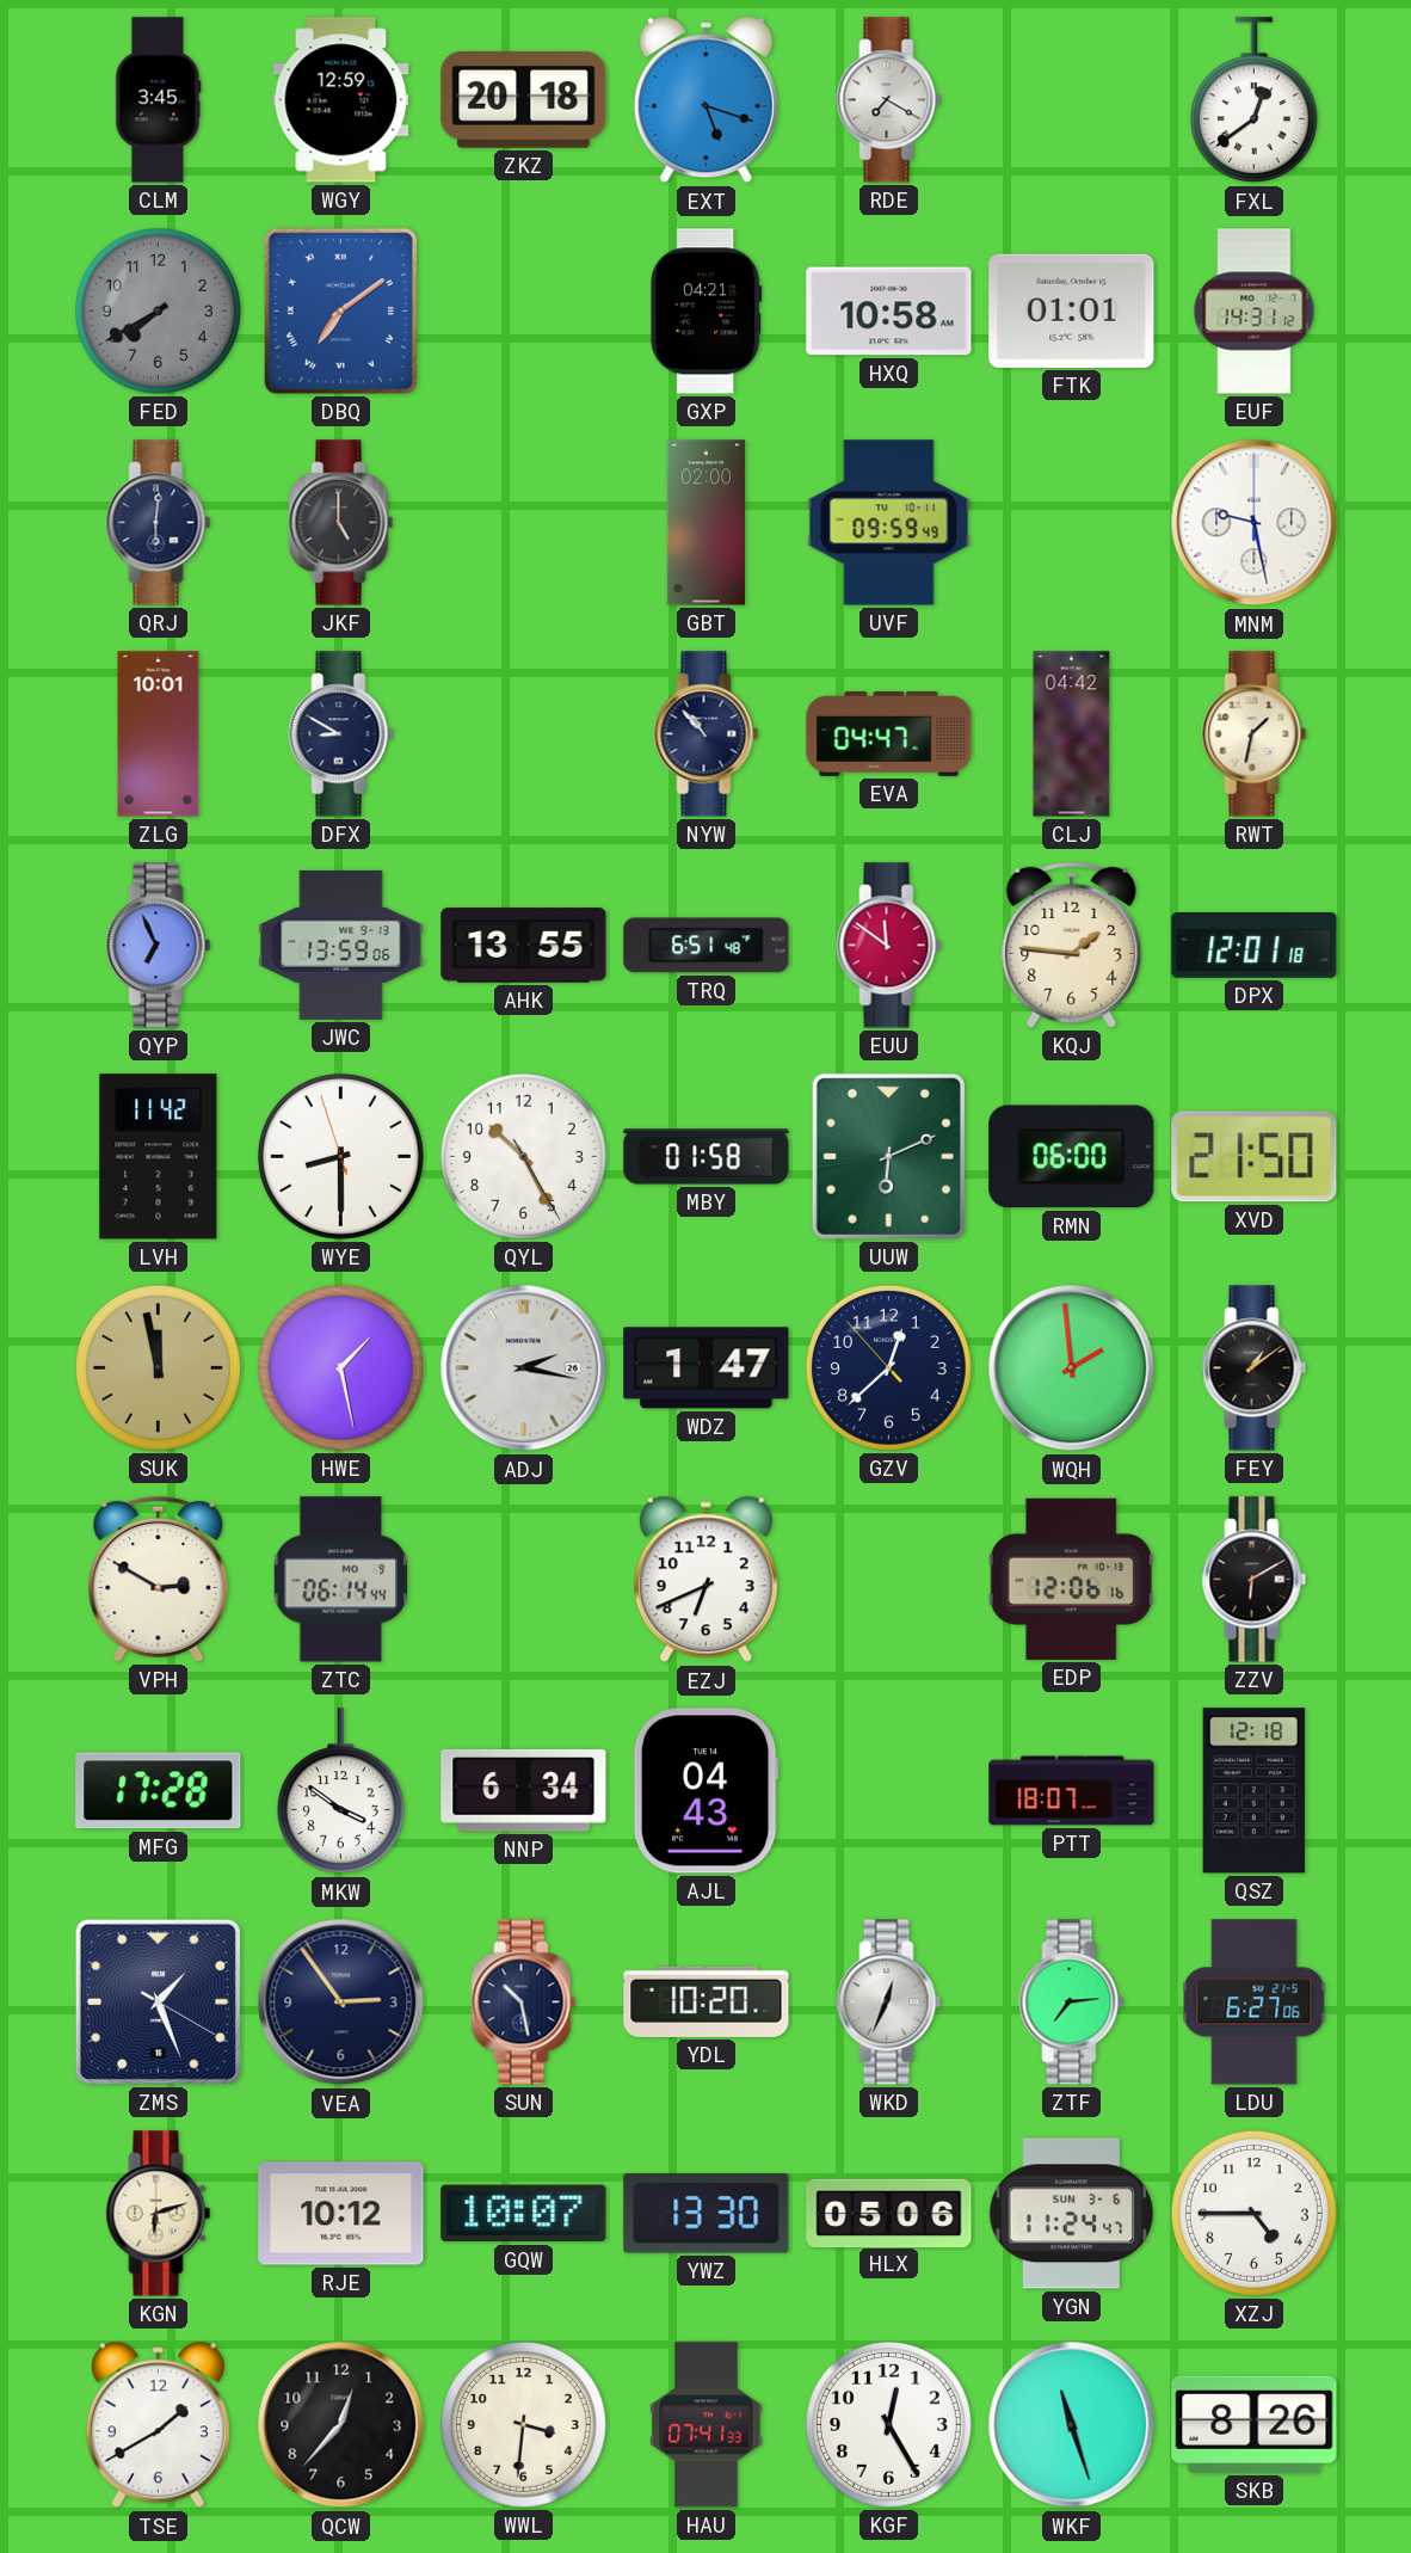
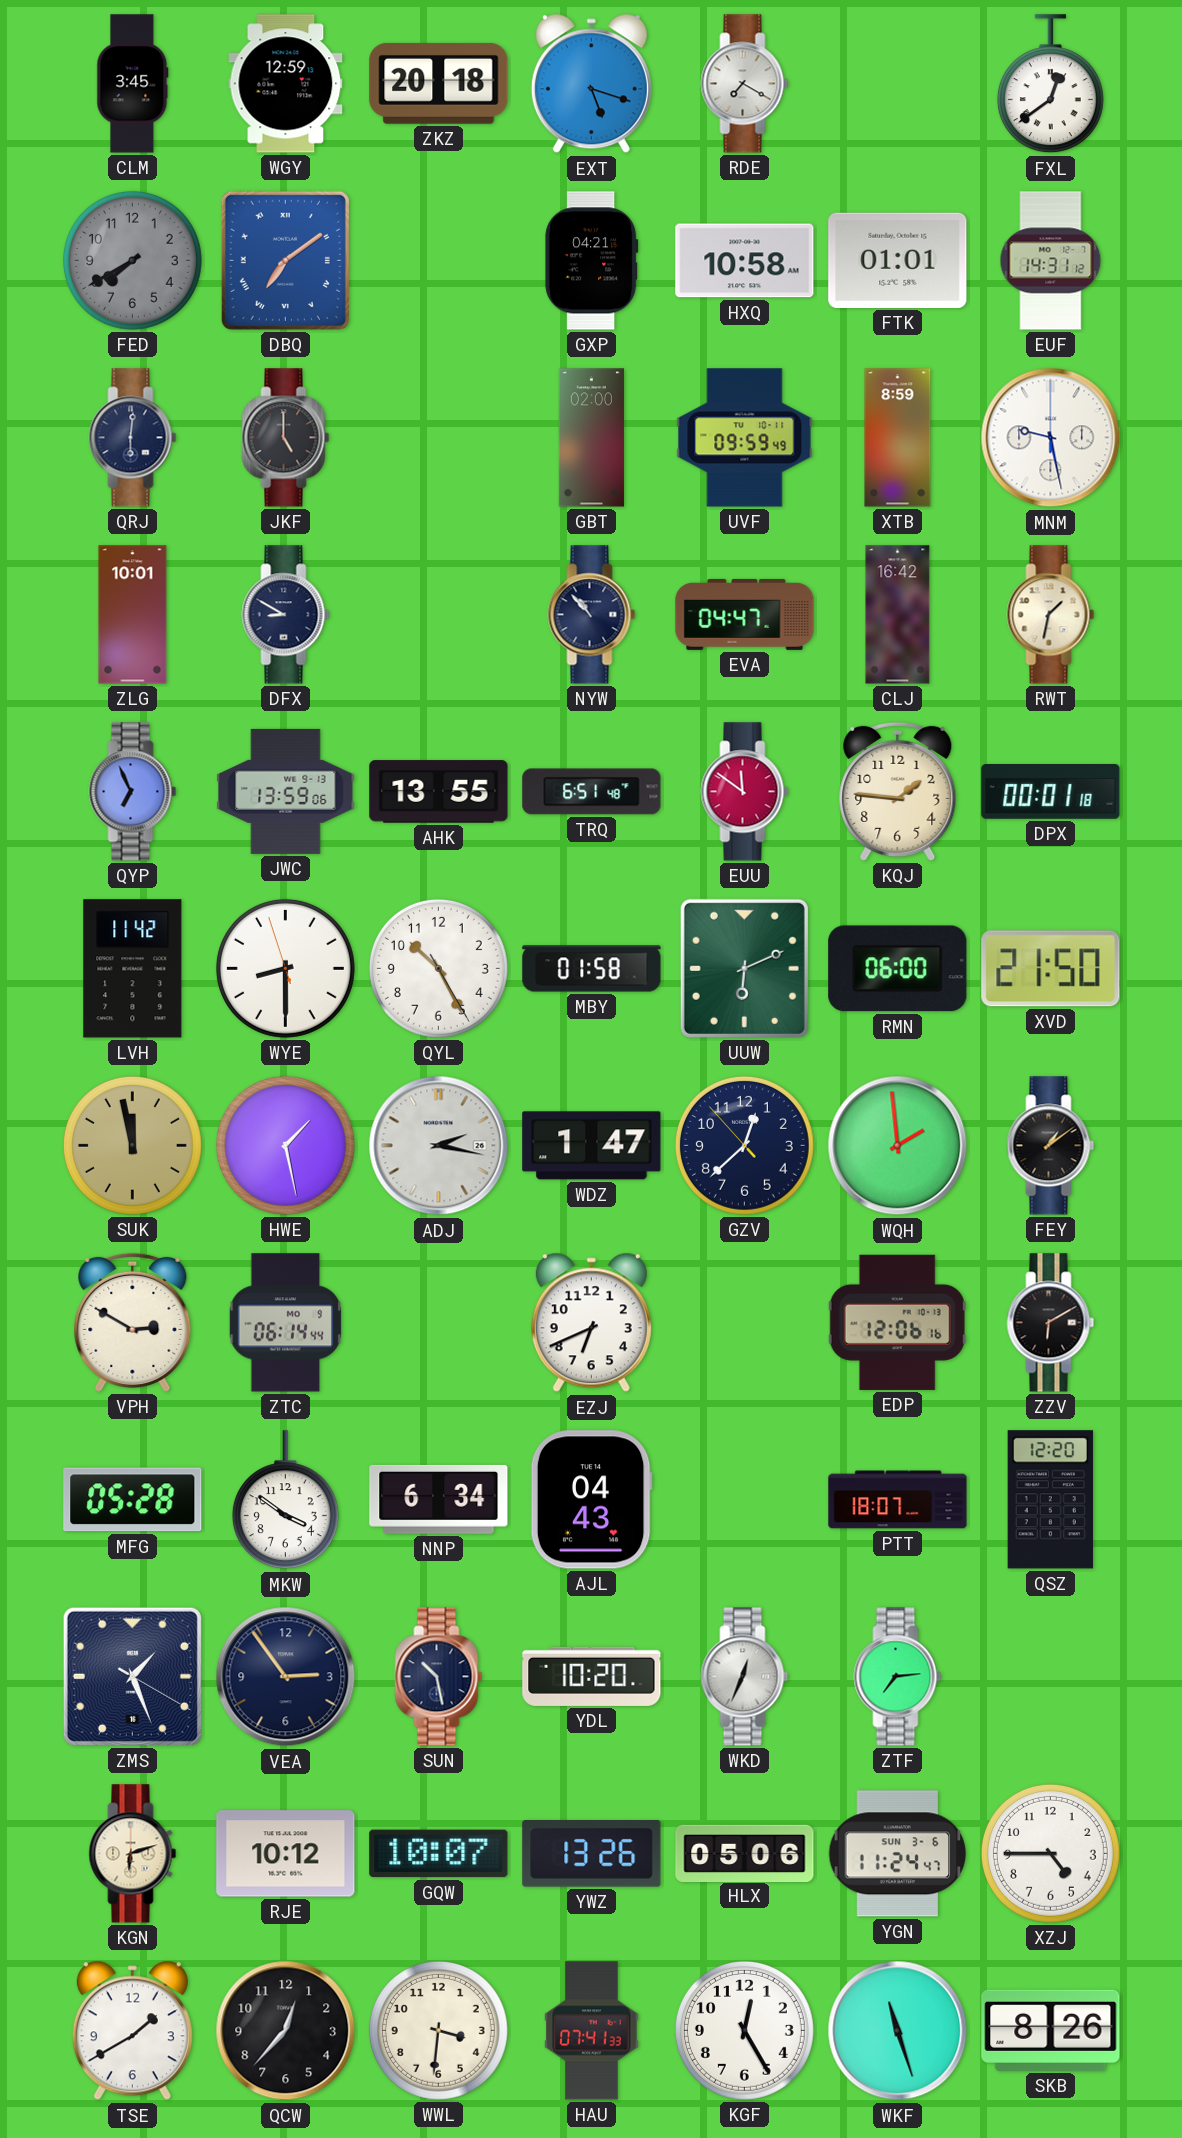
XTB: none -> 8:59
CLJ: 04:42 -> 16:42
DPX: 12:01 -> 00:01
MFG: 17:28 -> 05:28
QSZ: 12:18 -> 12:20
LDU: 6:27 -> none
YWZ: 13:30 -> 13:26
